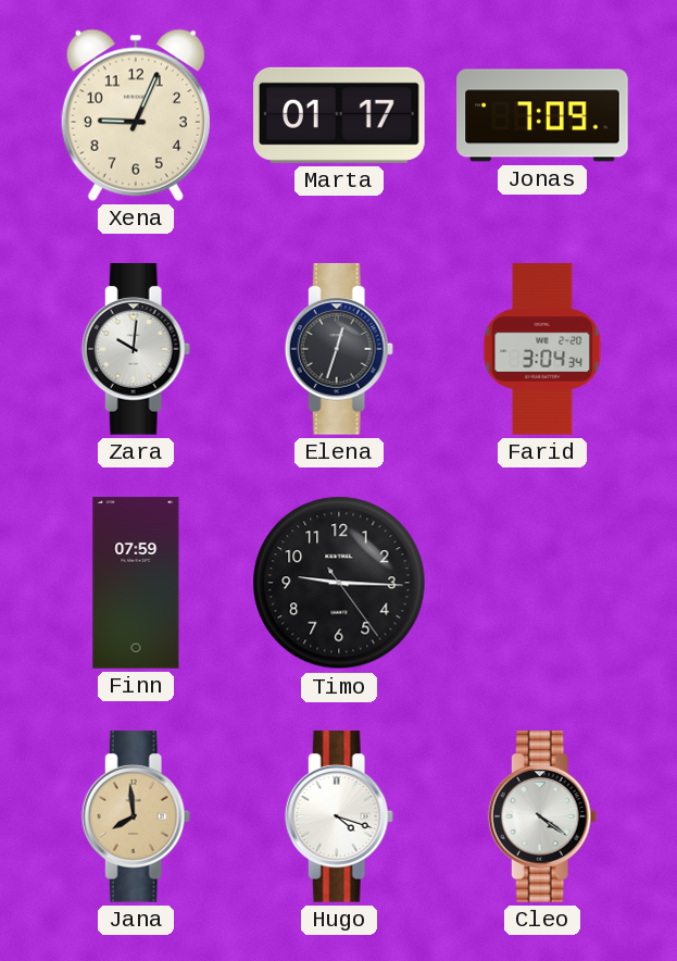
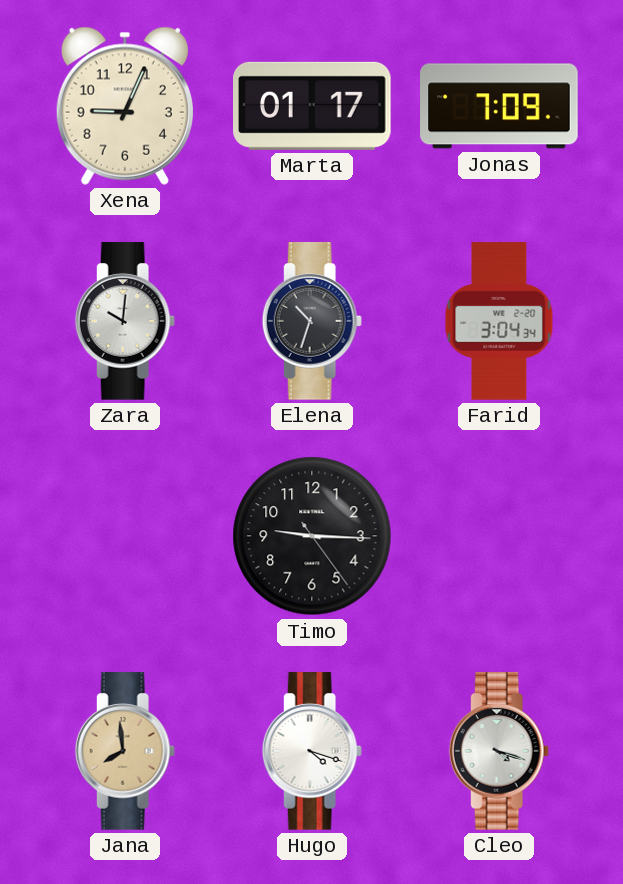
Elena: 12:33 -> 10:33
Finn: 07:59 -> none
Cleo: 4:21 -> 4:18
